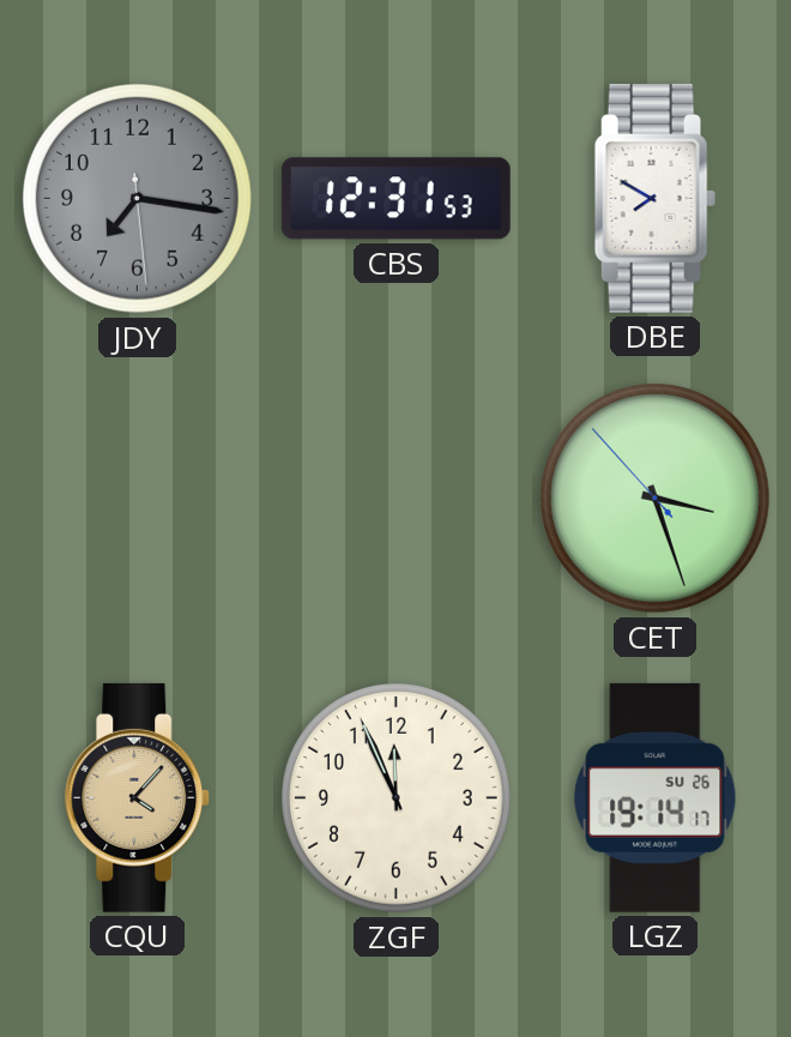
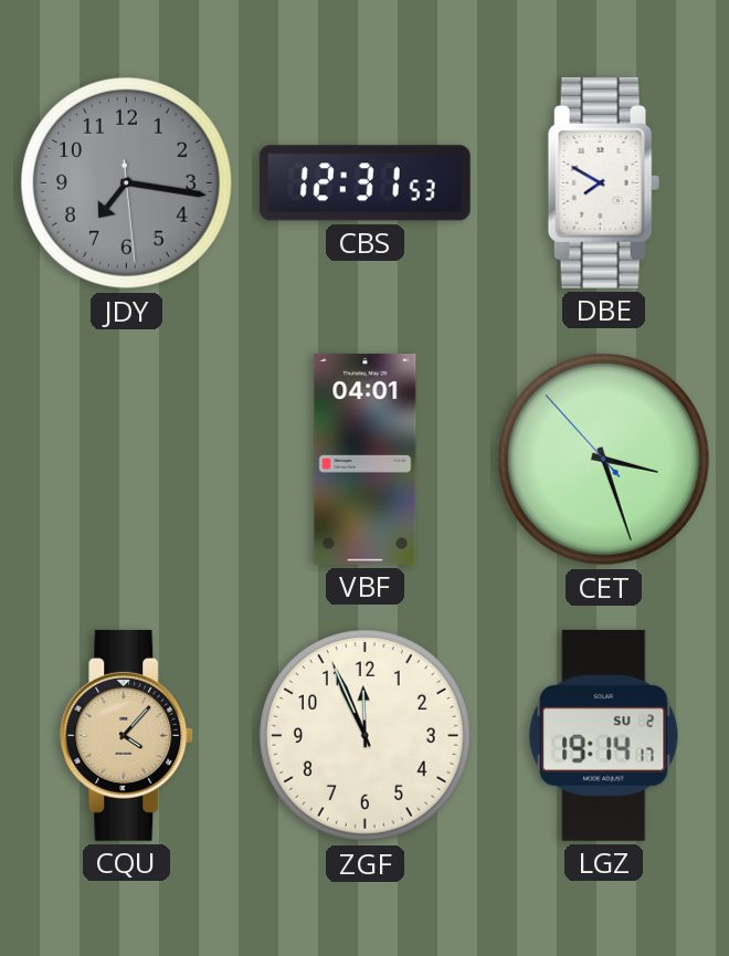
VBF: none -> 04:01
LGZ date: SU 26 -> SU 2
